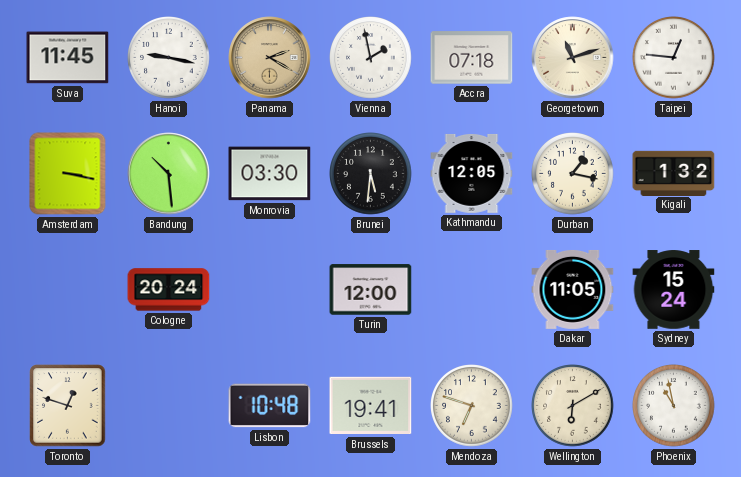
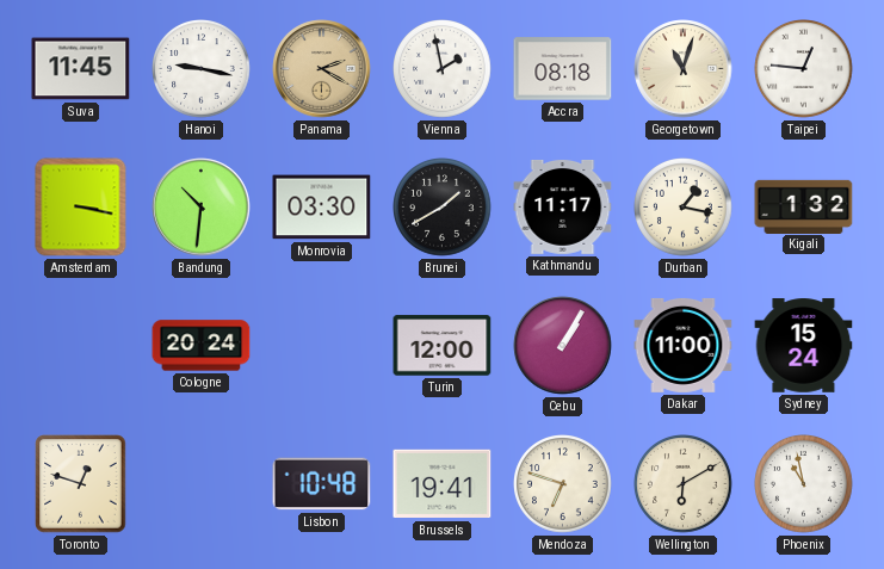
Accra: 07:18 -> 08:18
Georgetown: 11:12 -> 11:03
Bandung: 10:29 -> 10:31
Brunei: 5:31 -> 1:40
Kathmandu: 12:05 -> 11:17
Cebu: none -> 1:05
Dakar: 11:05 -> 11:00
